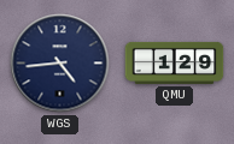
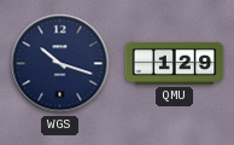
WGS: 4:44 -> 10:18
